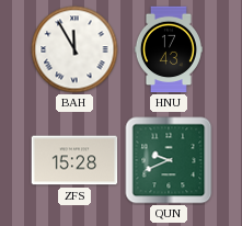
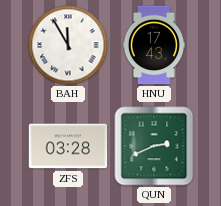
ZFS: 15:28 -> 03:28
QUN: 9:41 -> 2:41
